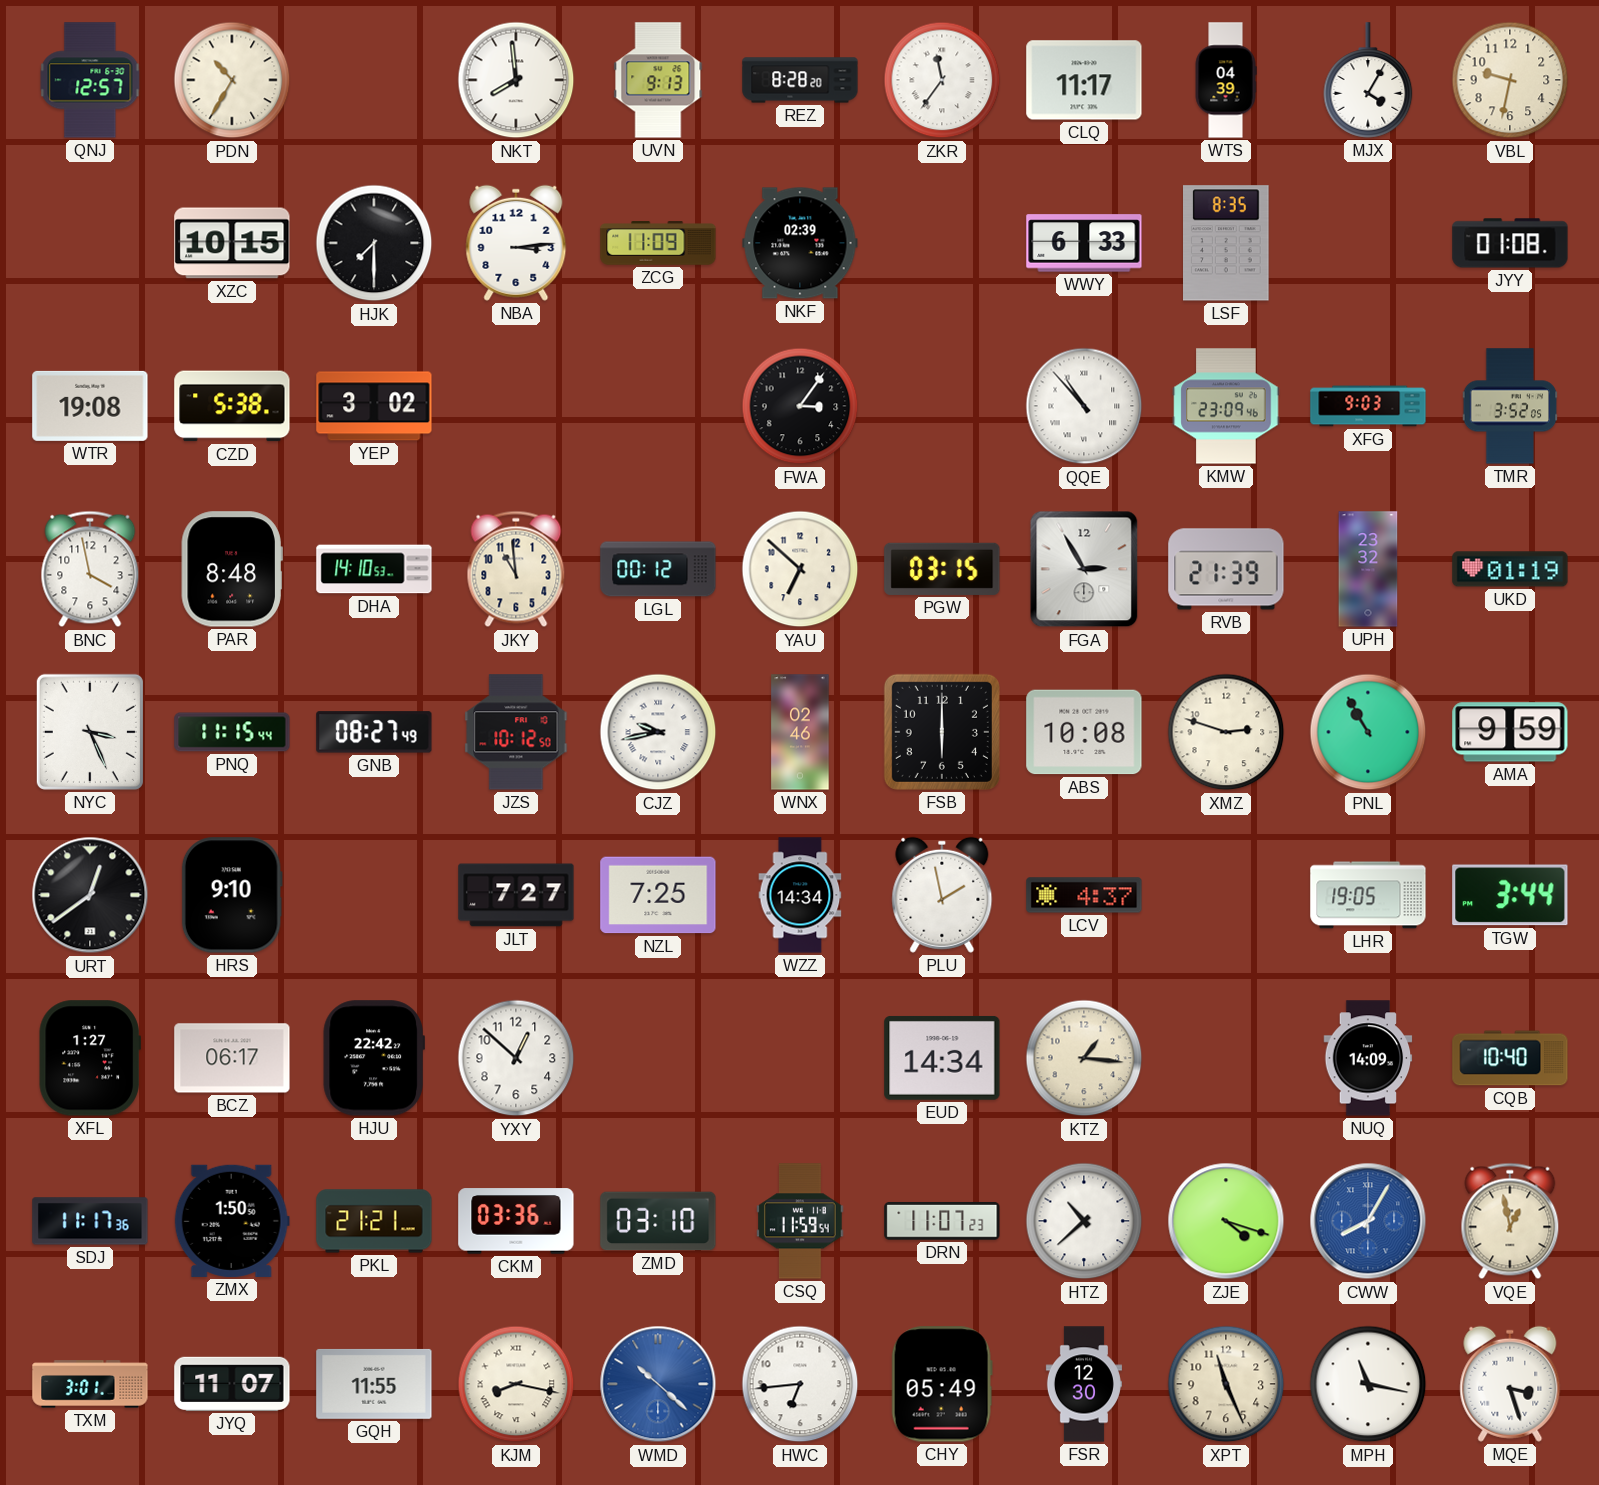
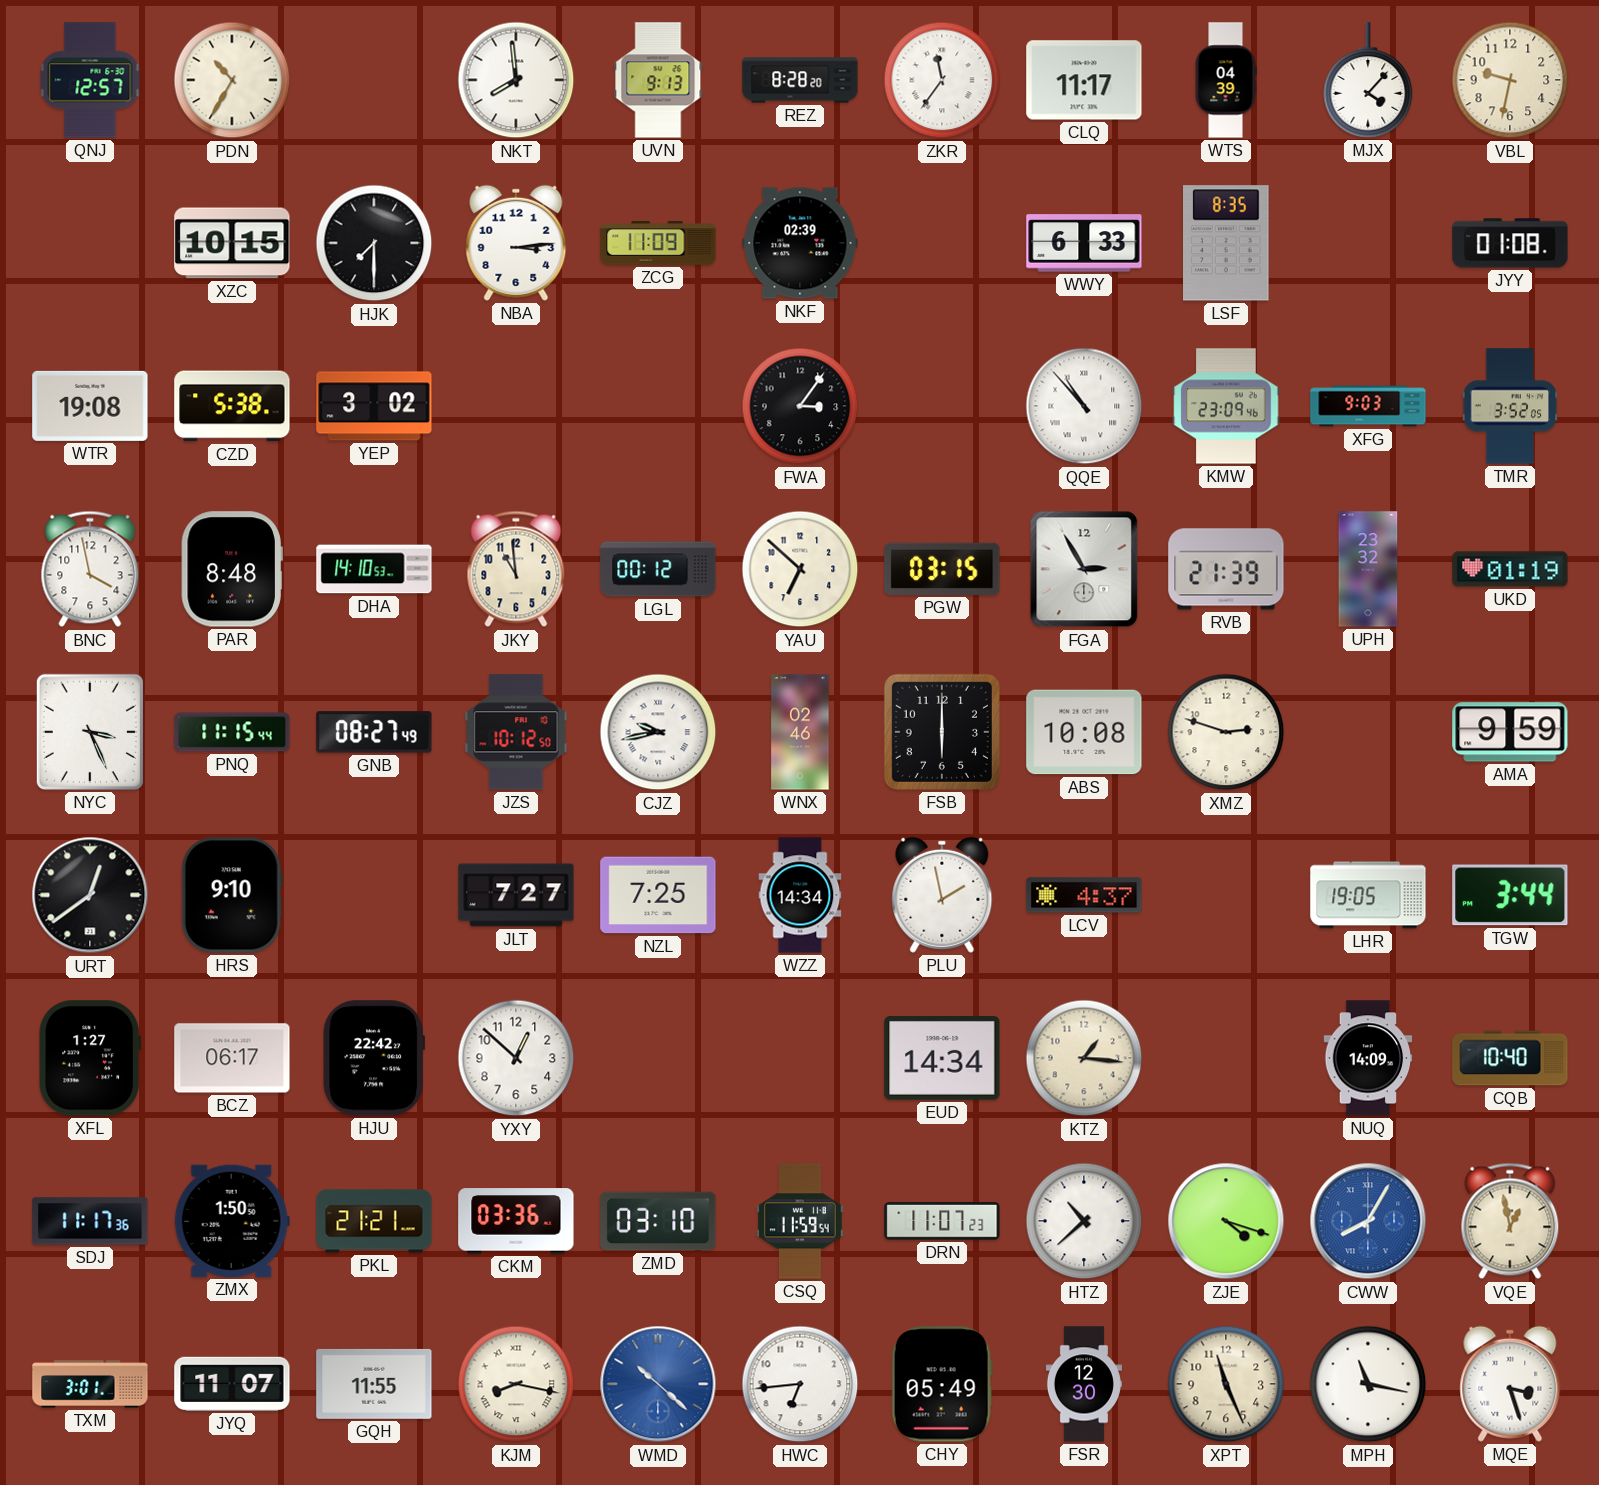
MJX: 4:05 -> 4:07
PNL: 10:55 -> none
